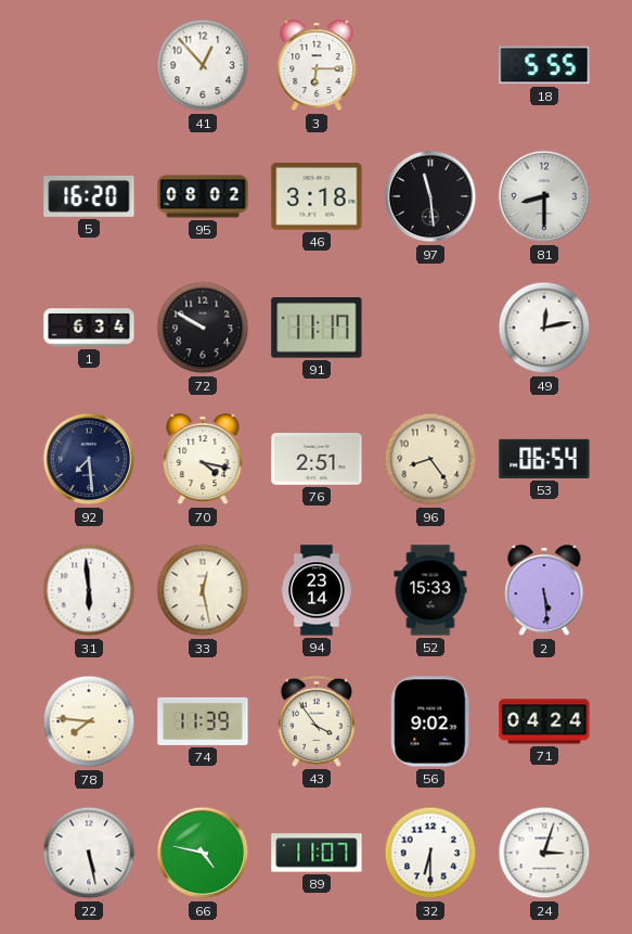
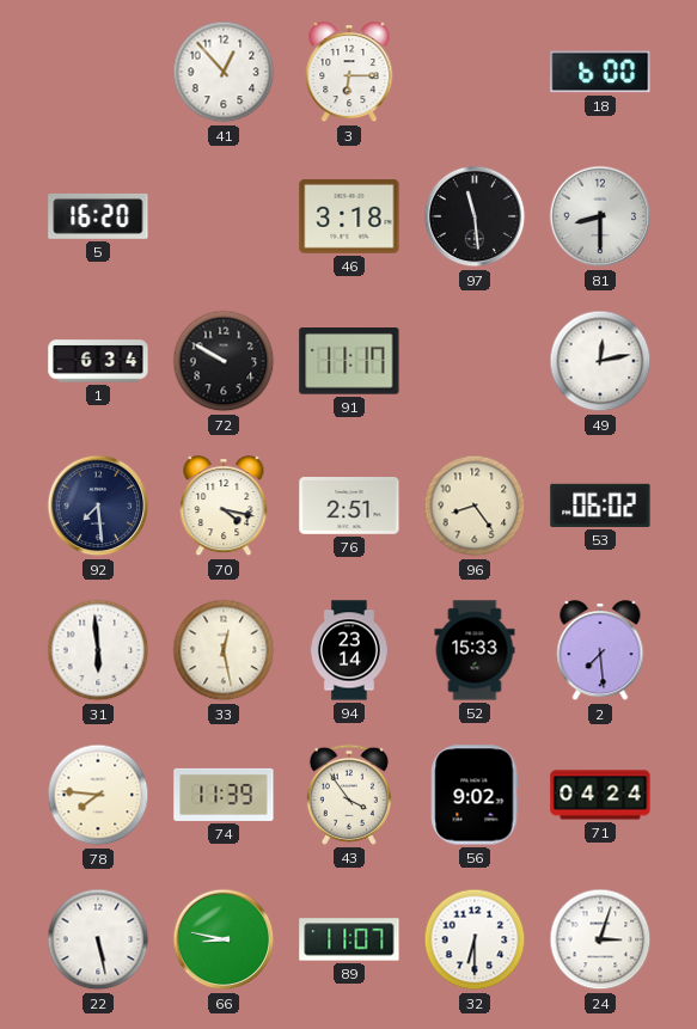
18: 5:55 -> 6:00
95: 08:02 -> none
53: 06:54 -> 06:02
2: 5:29 -> 7:29
66: 4:47 -> 8:47
